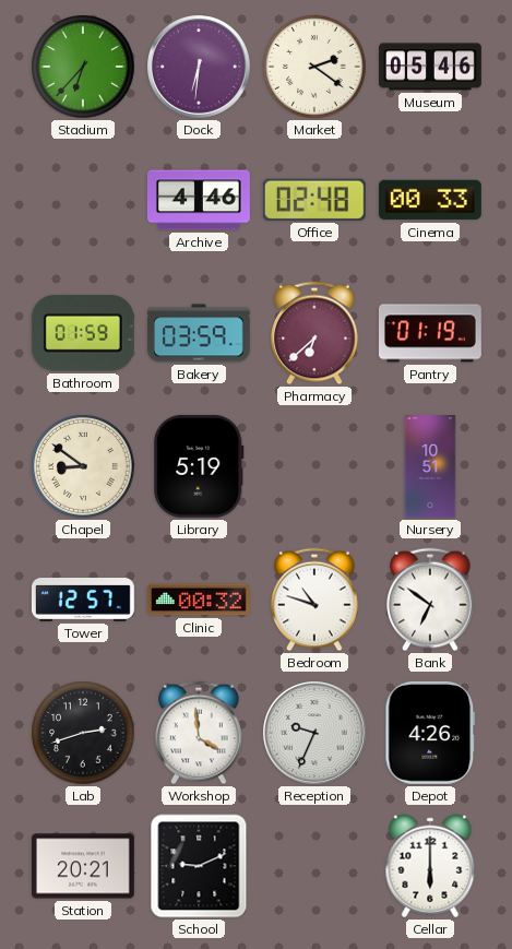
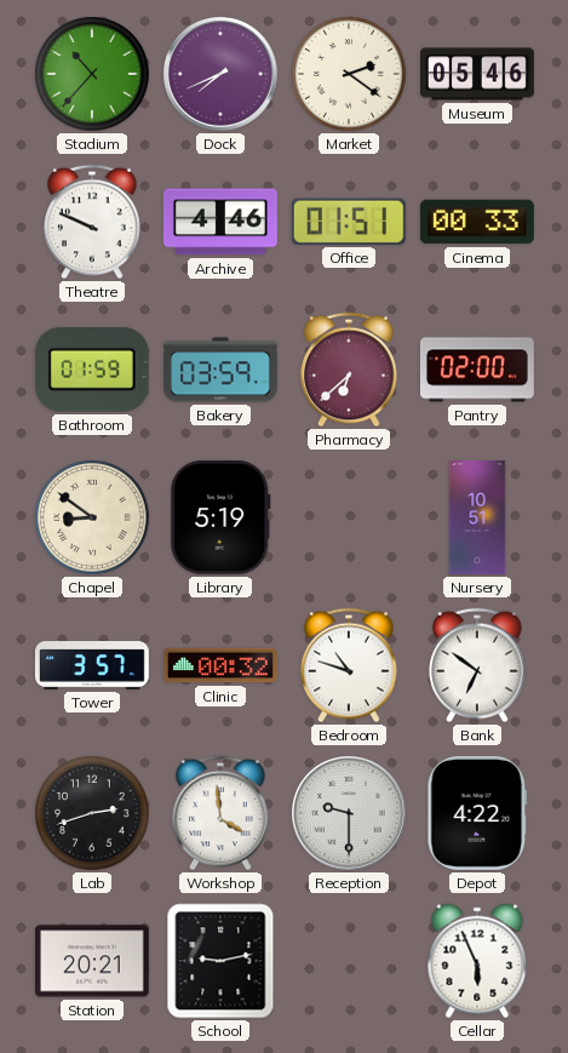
Stadium: 6:37 -> 10:37
Dock: 6:31 -> 7:41
Theatre: none -> 9:49
Office: 02:48 -> 01:51
Pantry: 01:19 -> 02:00
Tower: 12:57 -> 3:57
Reception: 9:34 -> 9:30
Depot: 4:26 -> 4:22
School: 9:11 -> 9:13
Cellar: 6:00 -> 5:56
